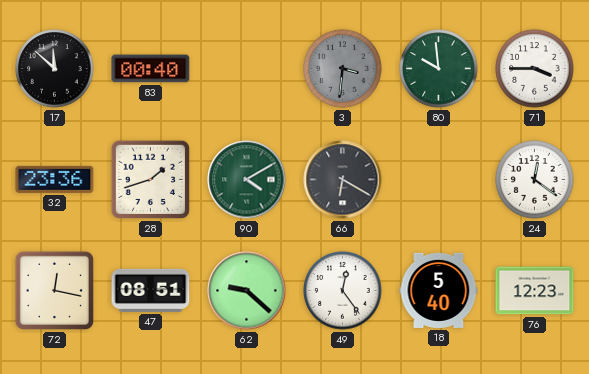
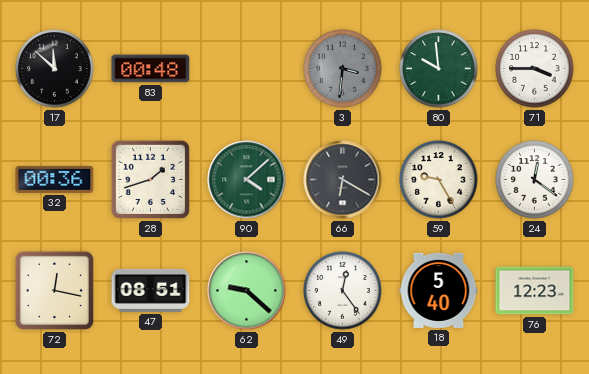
83: 00:40 -> 00:48
32: 23:36 -> 00:36
90: 4:10 -> 4:08
59: none -> 9:25
